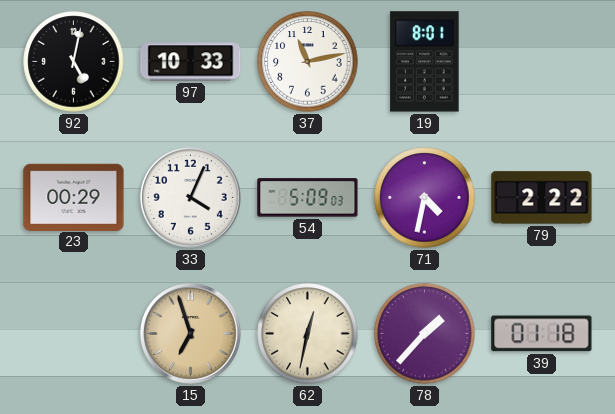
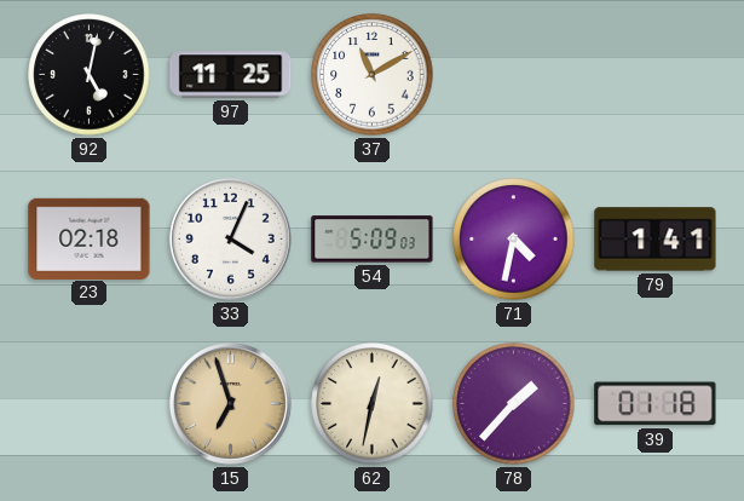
97: 10:33 -> 11:25
37: 11:13 -> 11:10
19: 8:01 -> none
23: 00:29 -> 02:18
79: 2:22 -> 1:41
